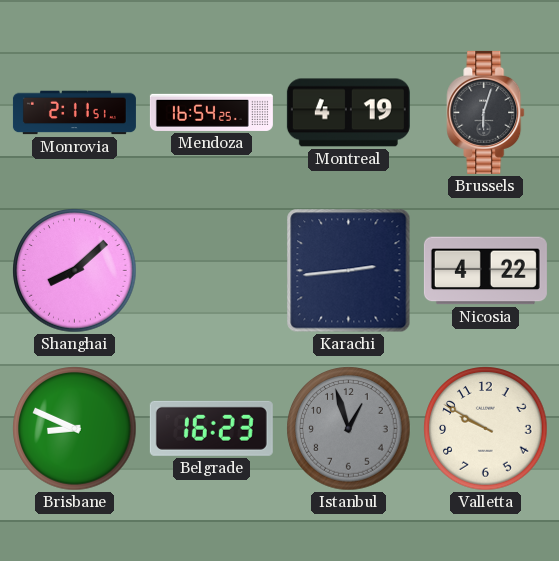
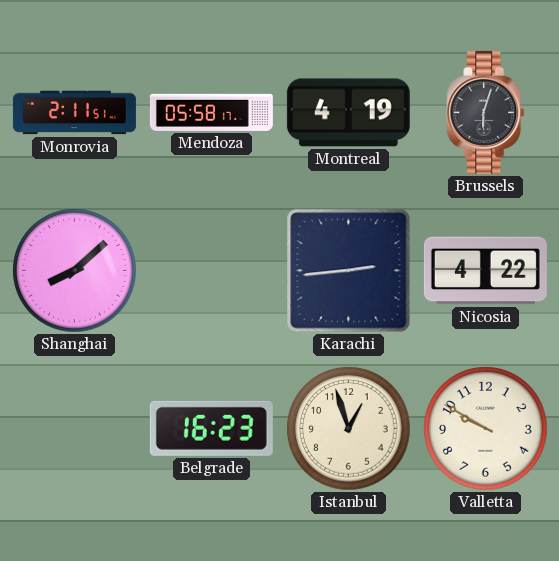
Mendoza: 16:54 -> 05:58
Brisbane: 8:49 -> none
Istanbul dial: grey -> cream
